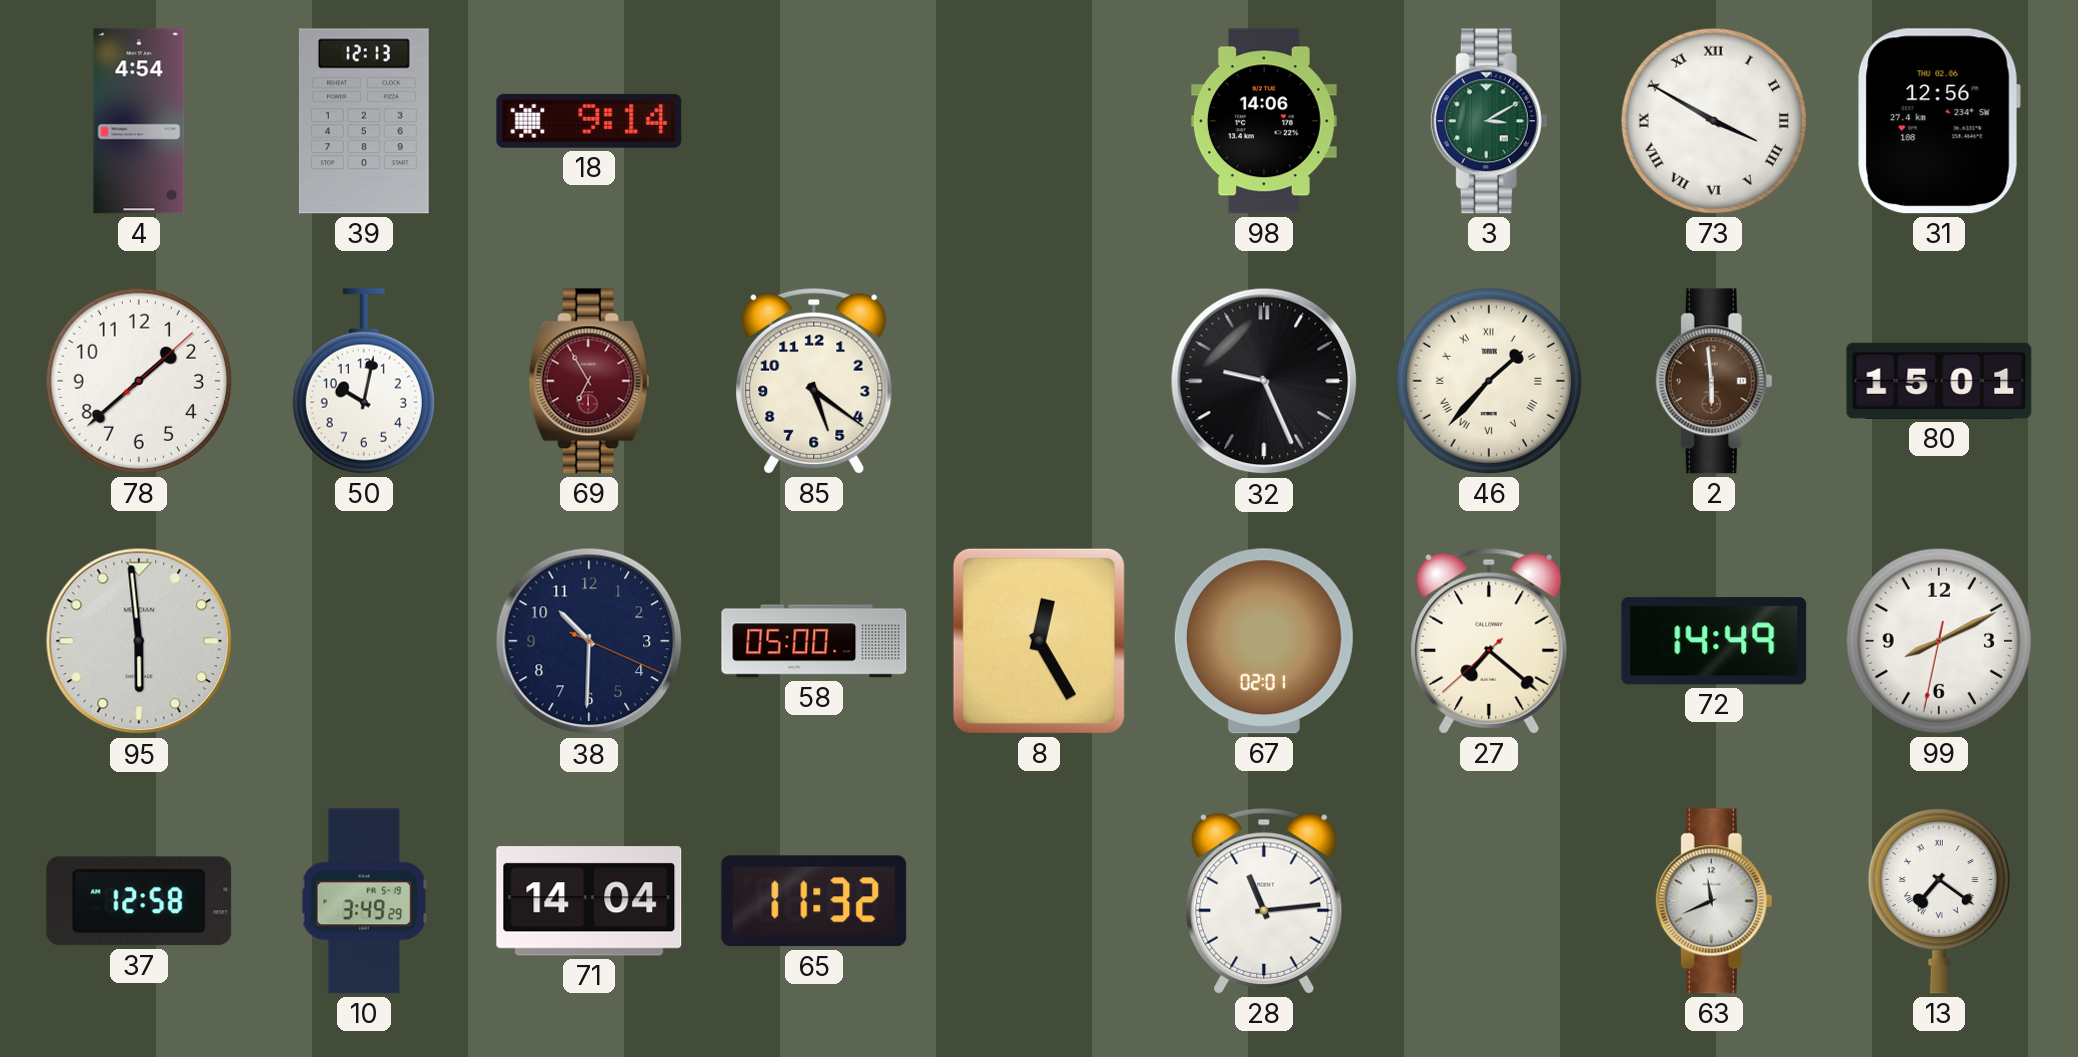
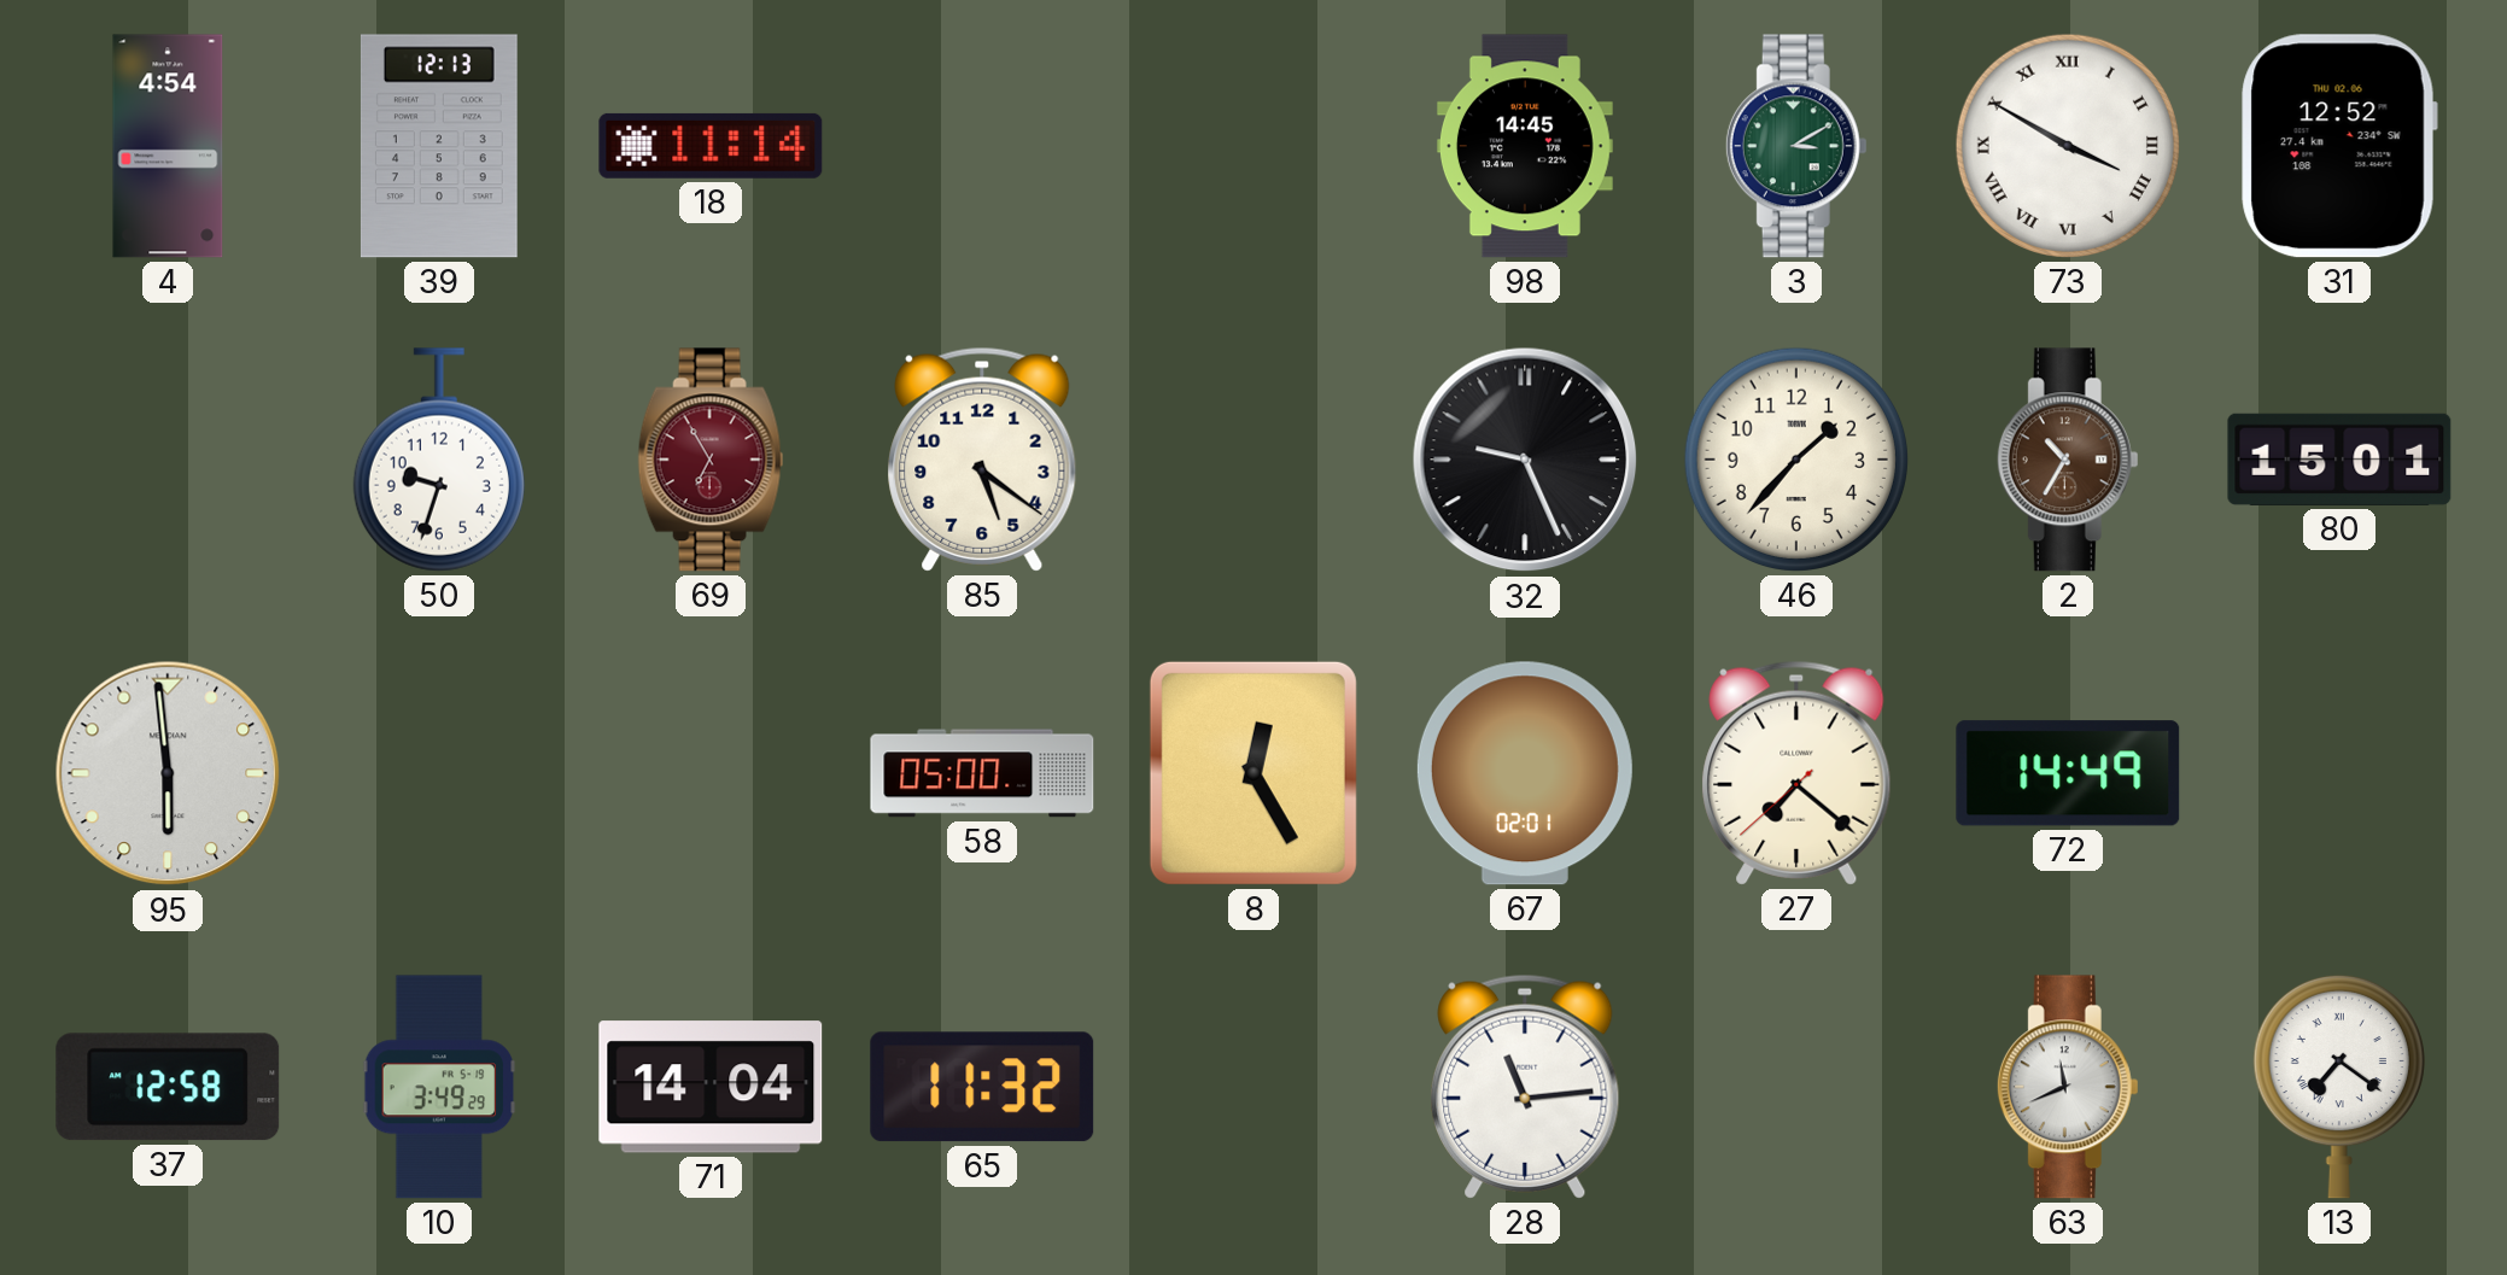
18: 9:14 -> 11:14
98: 14:06 -> 14:45
31: 12:56 -> 12:52
78: 1:38 -> none
50: 10:02 -> 9:33
46 numerals: Roman -> Arabic
2: 5:59 -> 10:35
38: 10:30 -> none
99: 8:10 -> none
